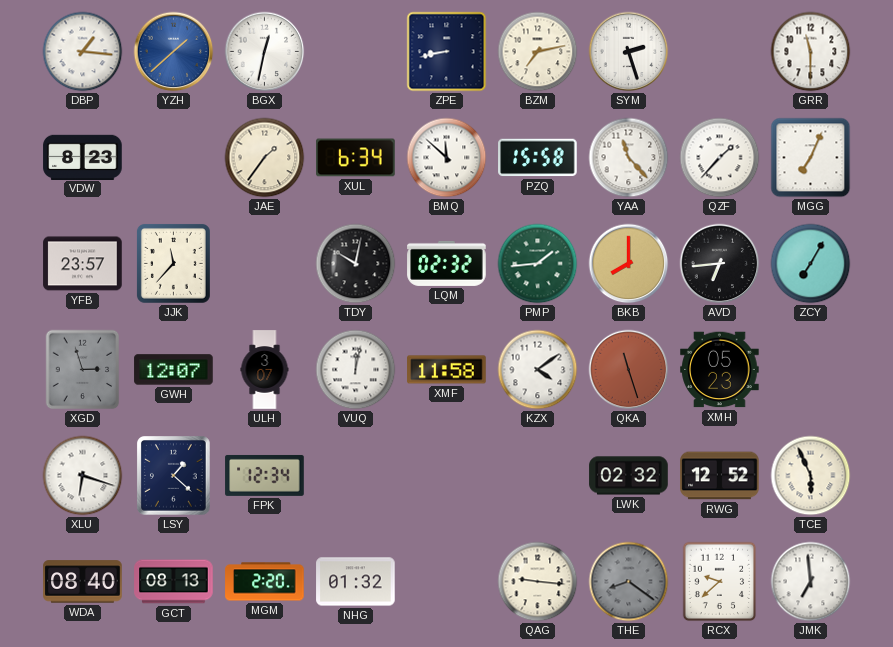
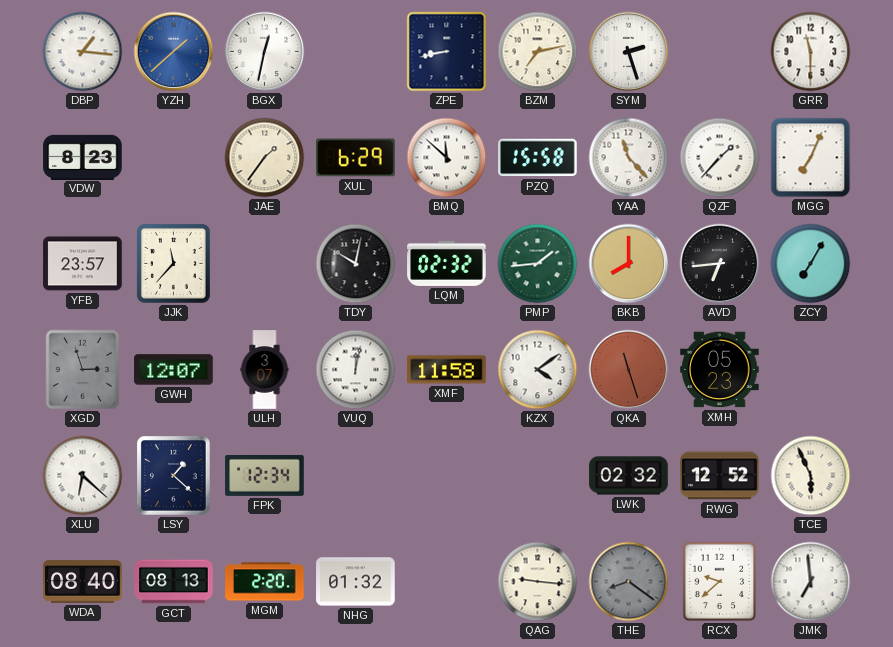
XUL: 6:34 -> 6:29
XLU: 6:18 -> 6:22
